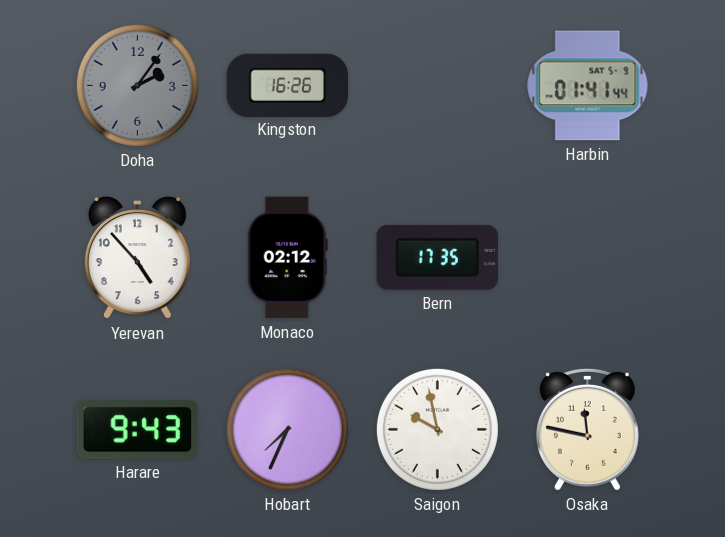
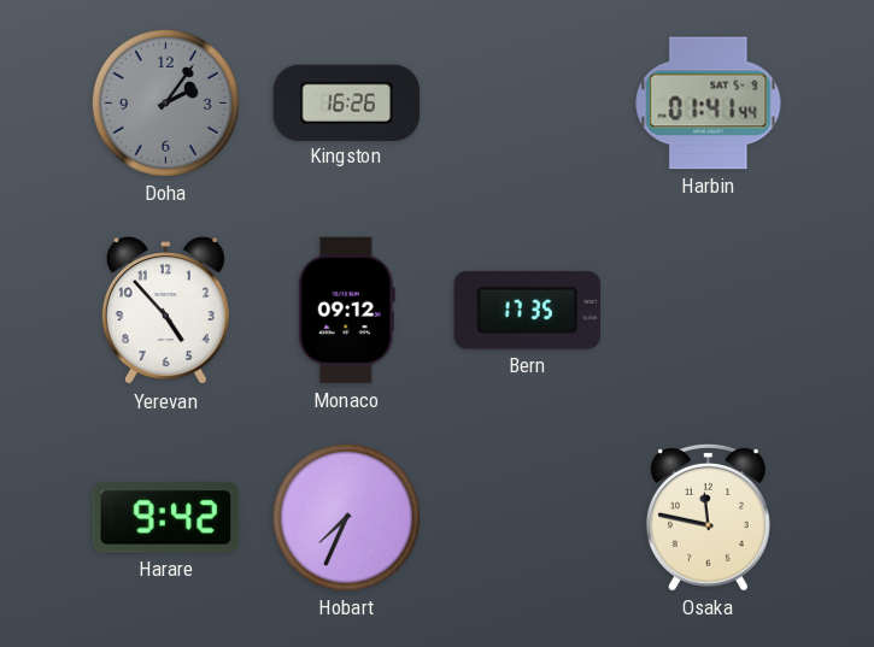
Monaco: 02:12 -> 09:12
Harare: 9:43 -> 9:42
Saigon: 9:58 -> none
